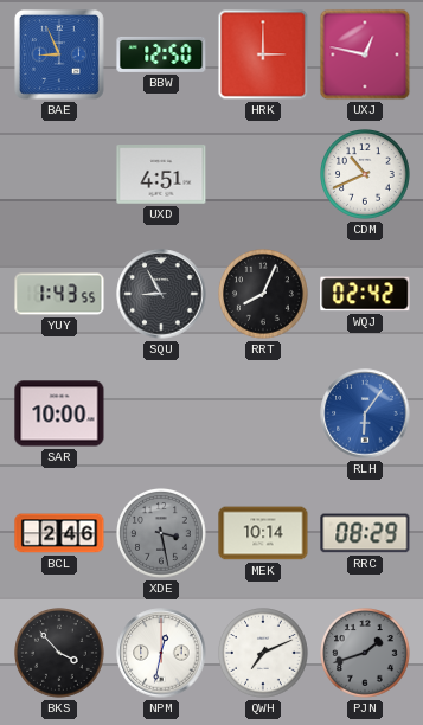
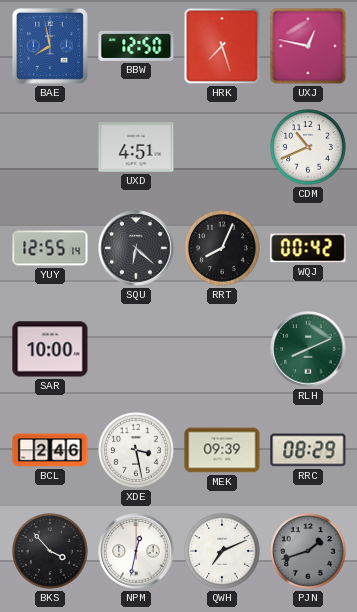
BAE: 8:56 -> 7:58
HRK: 3:00 -> 7:27
YUY: 1:43 -> 12:55
SQU: 8:55 -> 6:22
WQJ: 02:42 -> 00:42
RLH: 6:06 -> 8:11
RLH dial: blue -> green
XDE dial: grey -> white
MEK: 10:14 -> 09:39
